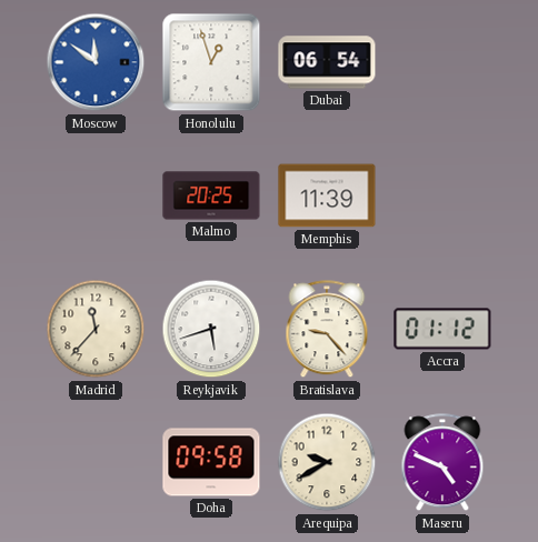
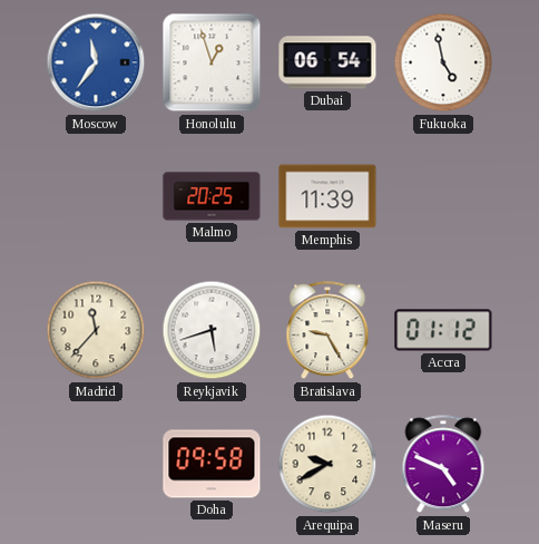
Moscow: 11:51 -> 11:36
Fukuoka: none -> 4:58
Bratislava: 9:23 -> 9:25
